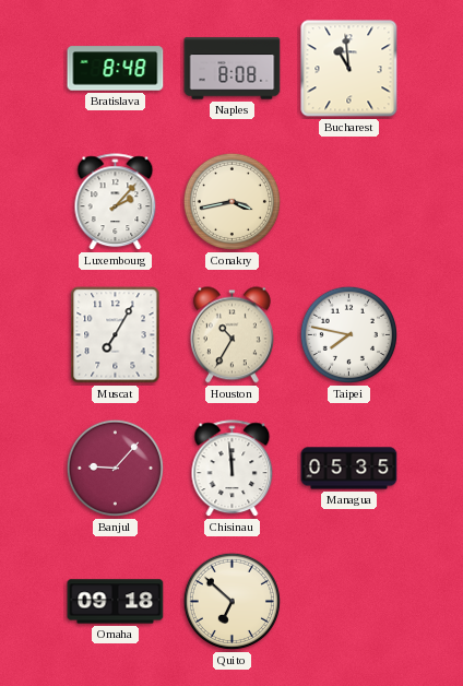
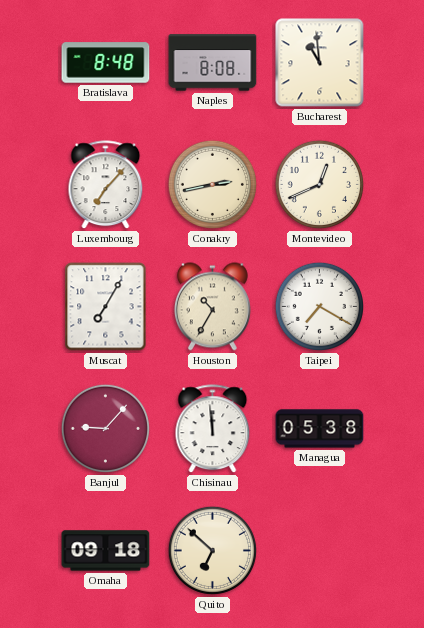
Luxembourg: 2:07 -> 7:07
Conakry: 3:43 -> 2:43
Montevideo: none -> 12:41
Taipei: 7:47 -> 7:20
Managua: 05:35 -> 05:38
